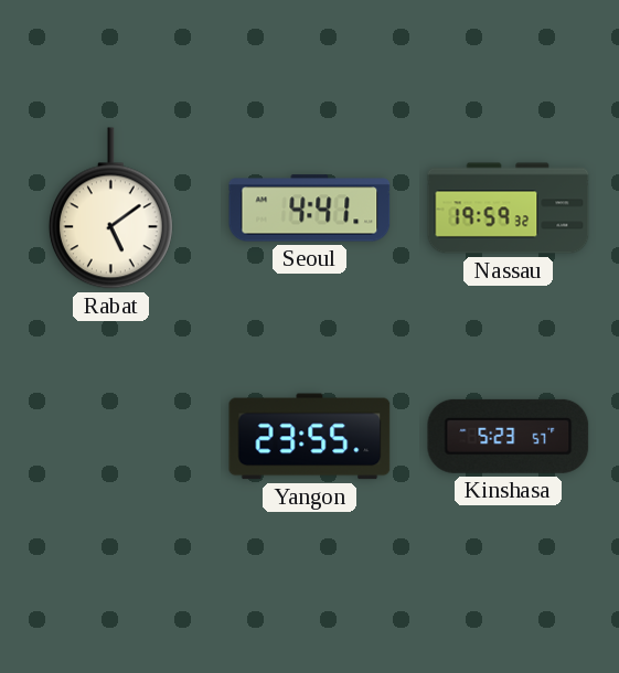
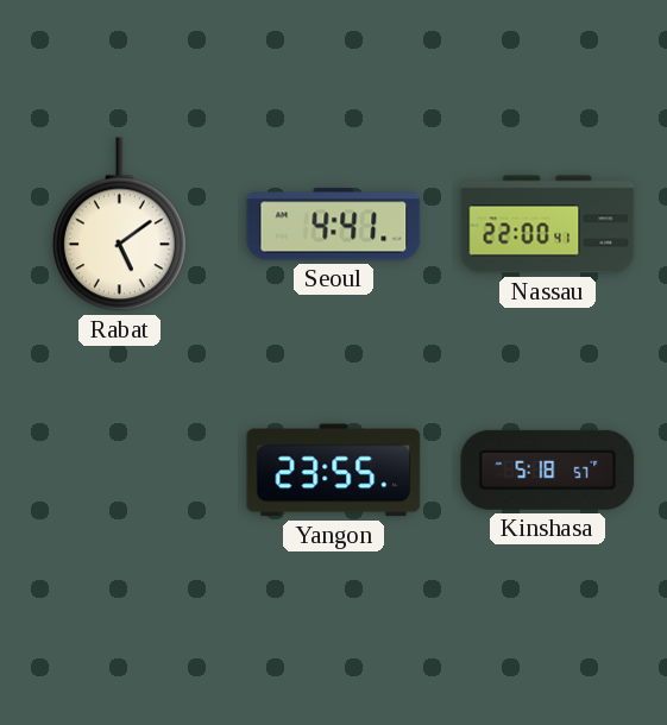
Nassau: 19:59 -> 22:00
Kinshasa: 5:23 -> 5:18
